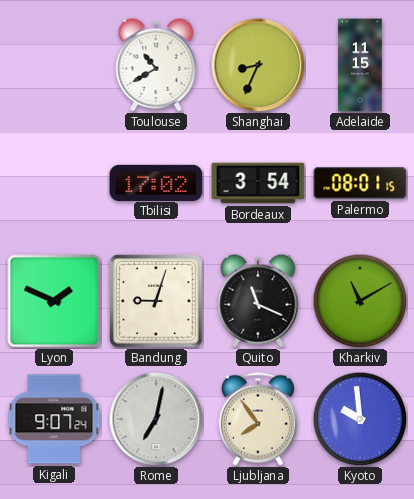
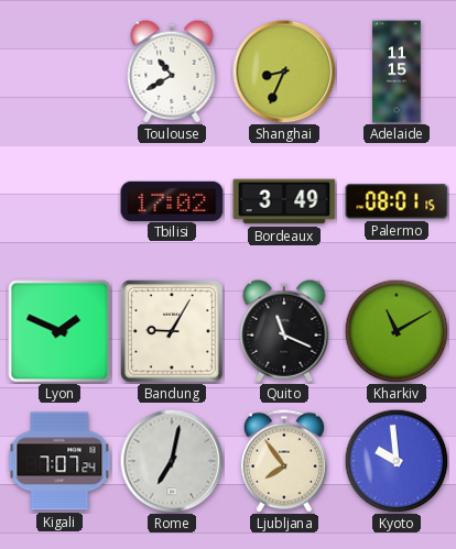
Bordeaux: 3:54 -> 3:49
Bandung: 9:03 -> 9:05
Kigali: 9:07 -> 7:07
